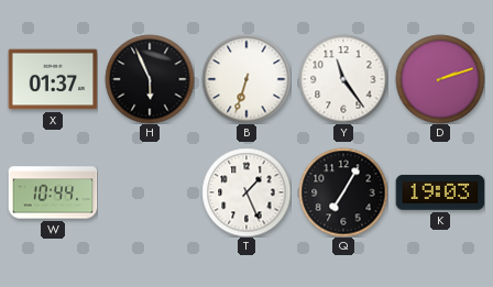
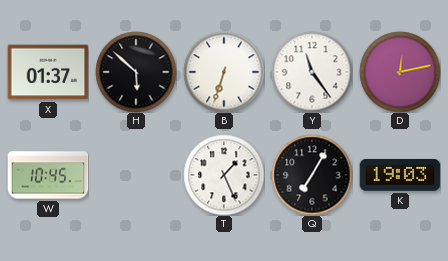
H: 5:56 -> 5:52
D: 2:12 -> 12:13
W: 10:44 -> 10:45
